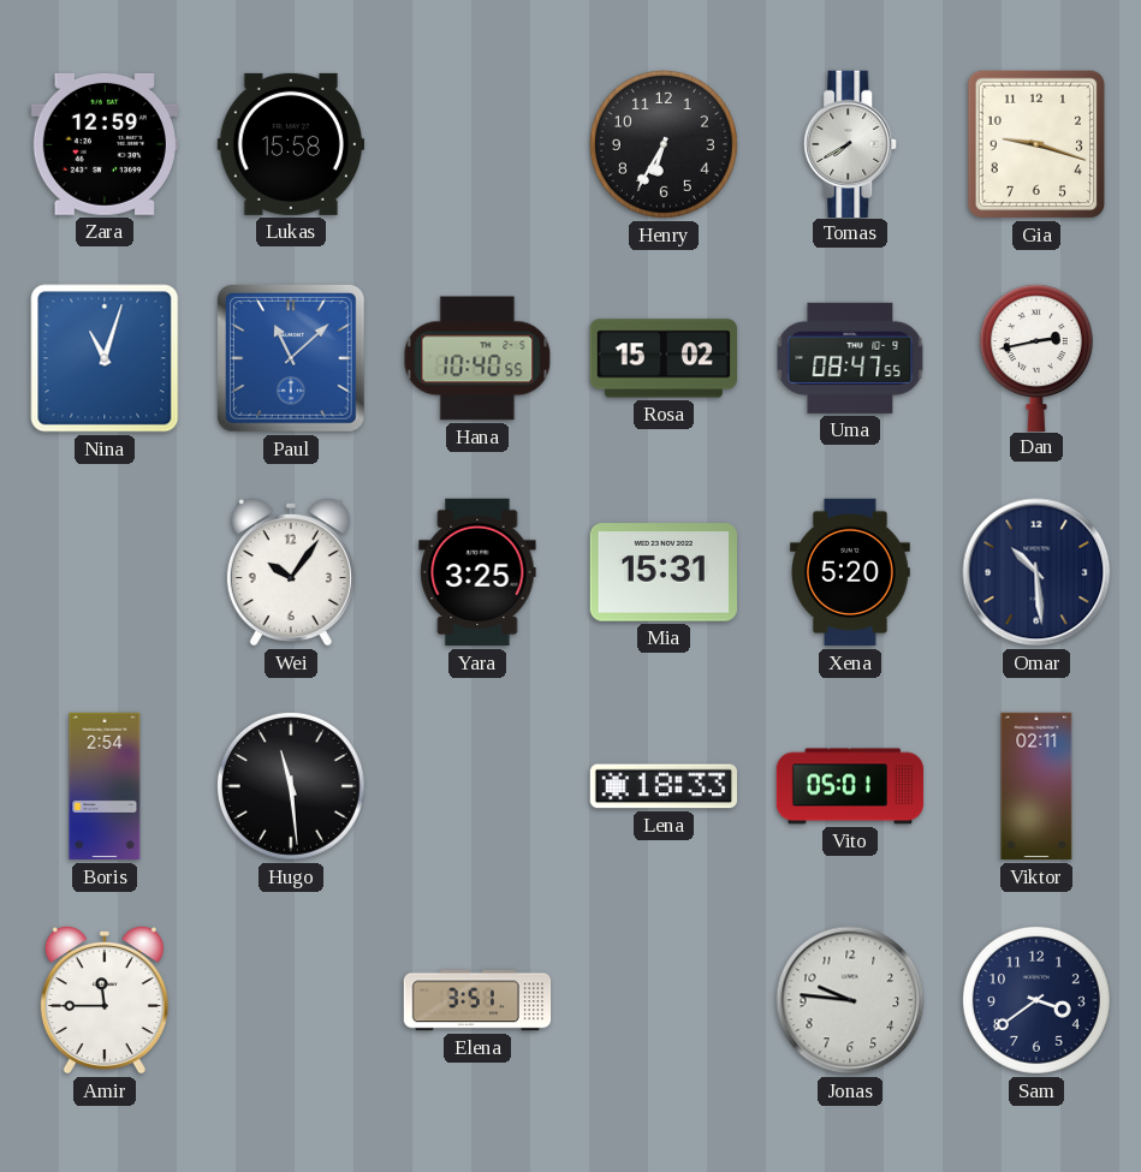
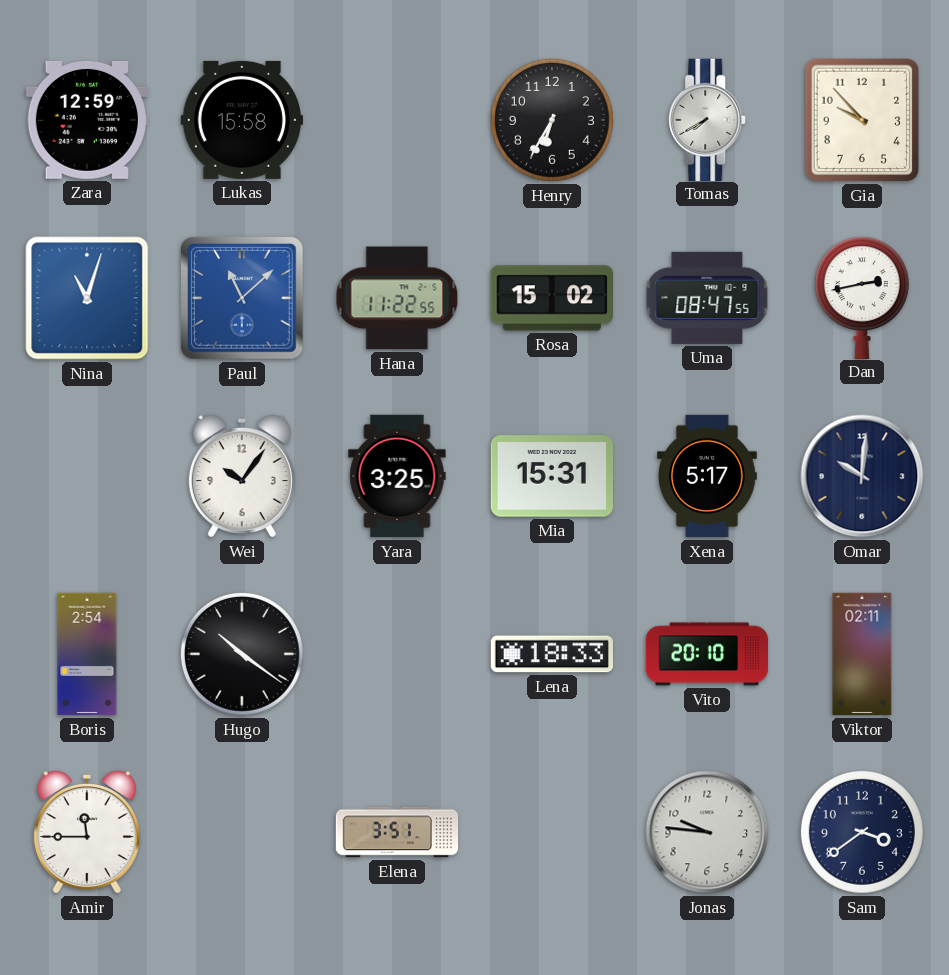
Gia: 9:18 -> 9:53
Hana: 10:40 -> 11:22
Xena: 5:20 -> 5:17
Omar: 10:29 -> 10:01
Hugo: 11:29 -> 10:21
Vito: 05:01 -> 20:10
